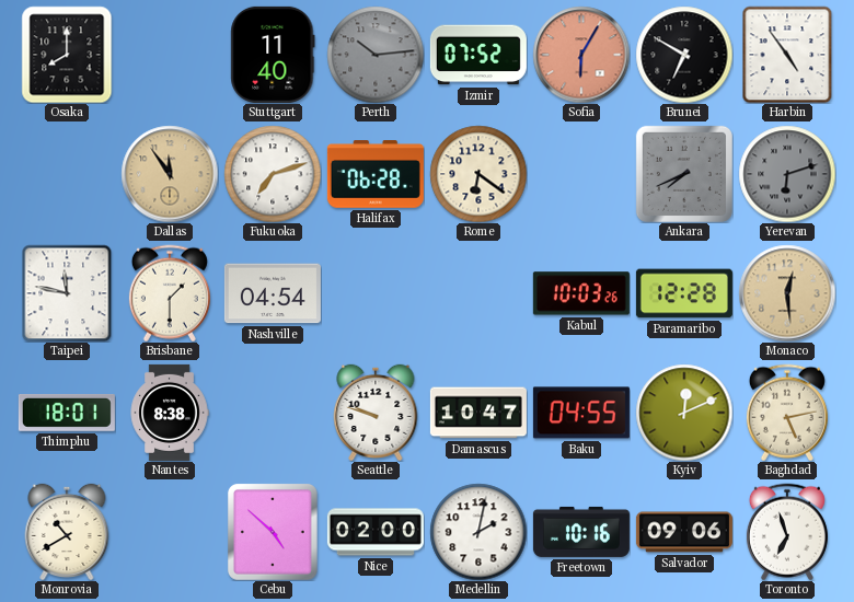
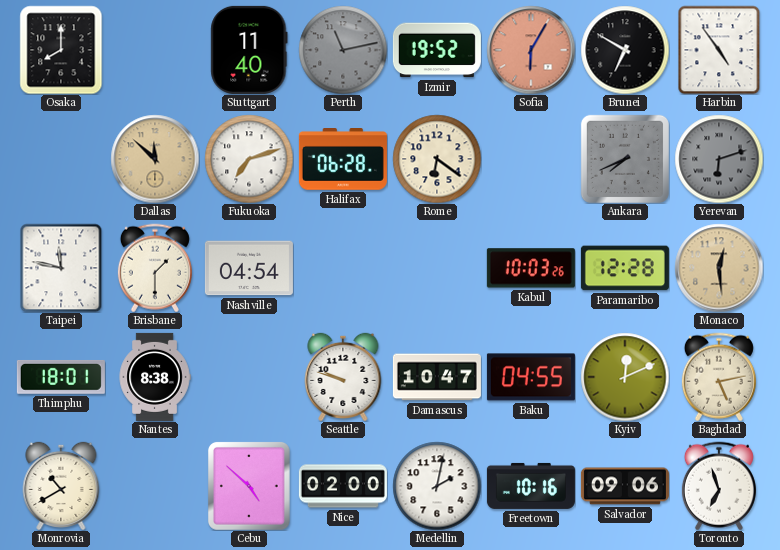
Perth: 10:14 -> 11:13
Izmir: 07:52 -> 19:52
Dallas: 11:54 -> 11:52
